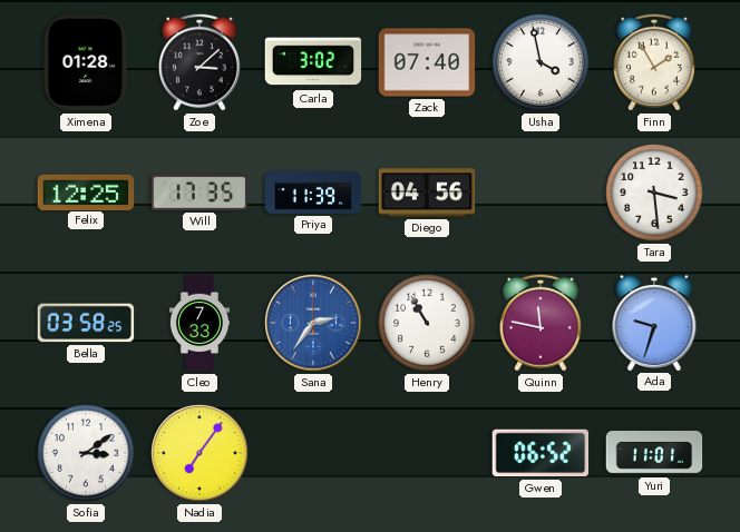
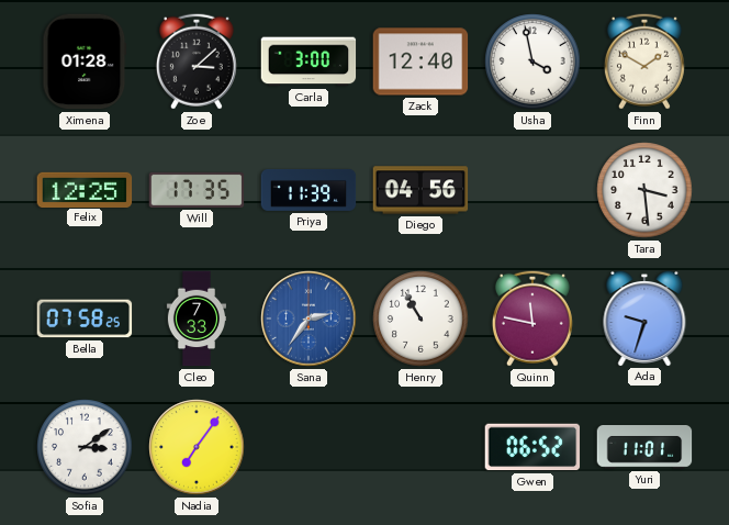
Carla: 3:02 -> 3:00
Zack: 07:40 -> 12:40
Finn: 1:55 -> 1:50
Bella: 03:58 -> 07:58
